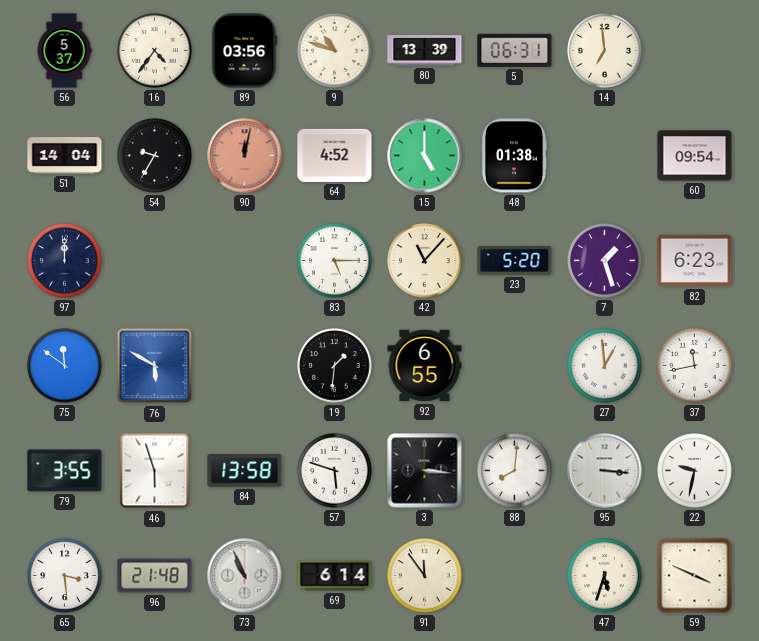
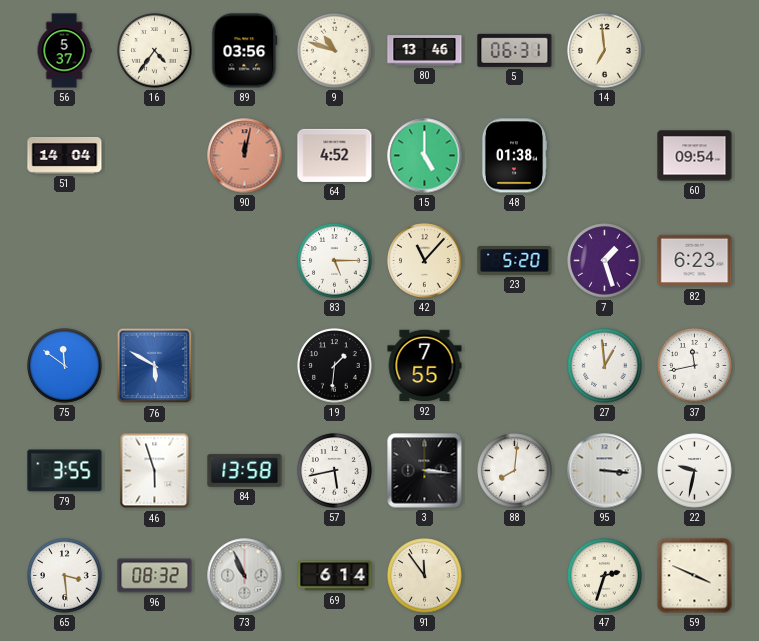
80: 13:39 -> 13:46
54: 9:35 -> none
97: 12:00 -> none
92: 6:55 -> 7:55
57: 5:48 -> 5:43
96: 21:48 -> 08:32
47: 5:33 -> 2:33
